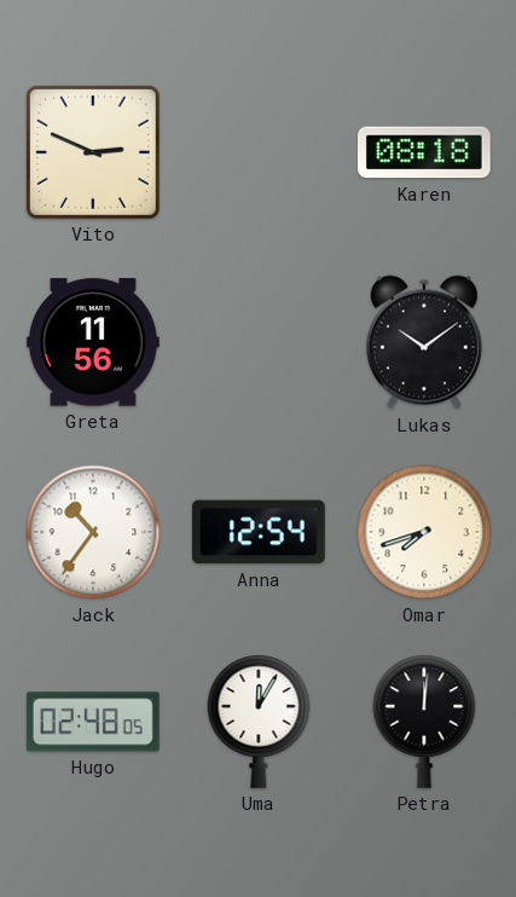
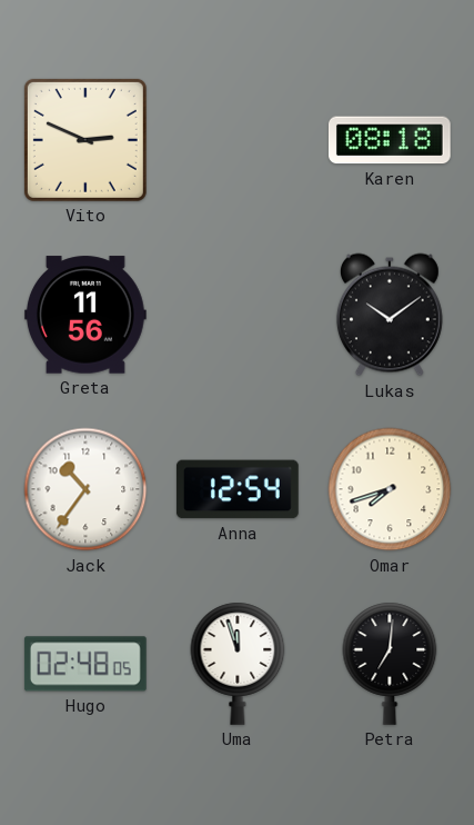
Uma: 12:05 -> 11:57
Petra: 12:01 -> 7:01
